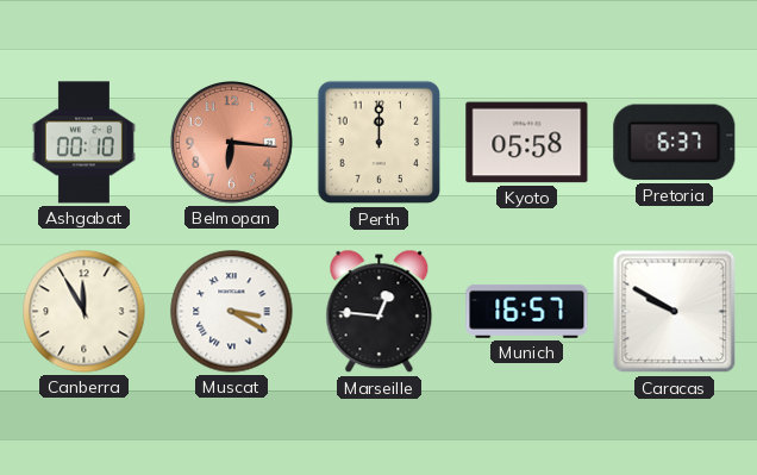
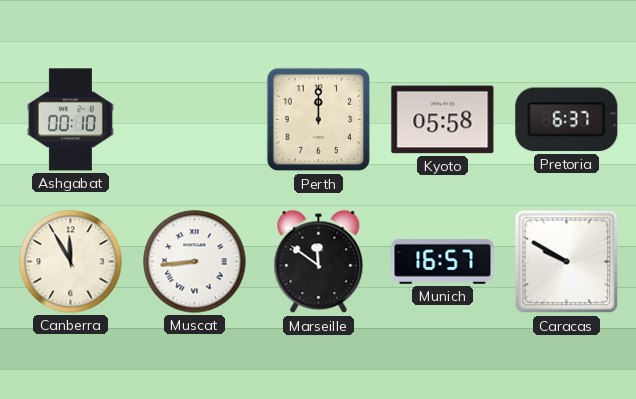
Belmopan: 6:16 -> none
Muscat: 3:20 -> 8:44
Marseille: 12:46 -> 11:51
